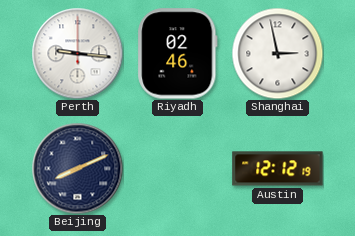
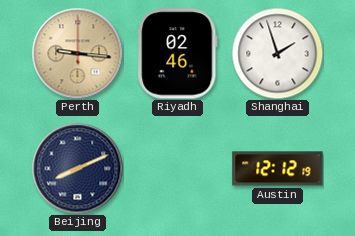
Perth dial: white -> champagne
Shanghai: 2:58 -> 1:57
